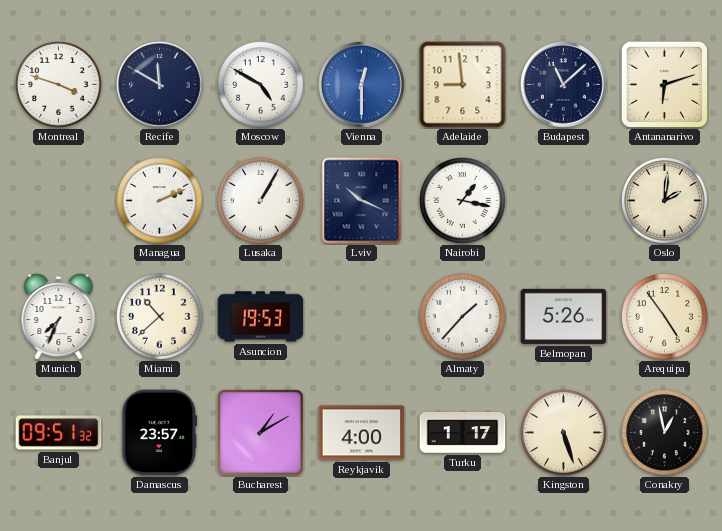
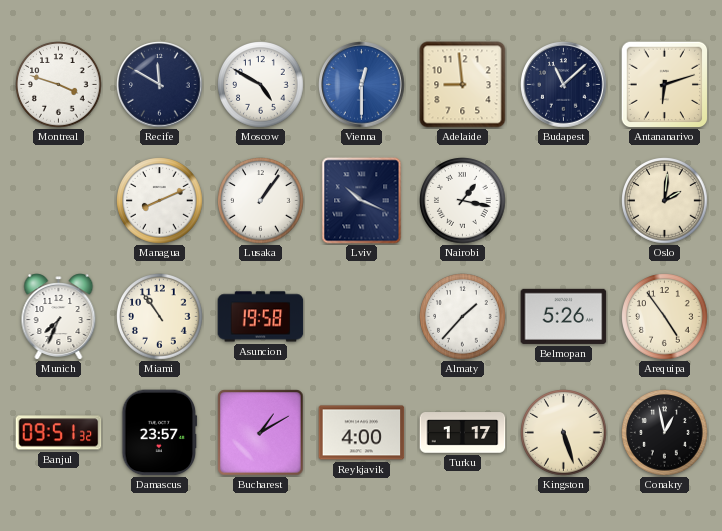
Managua: 2:11 -> 8:11
Lusaka: 1:05 -> 1:06
Miami: 10:38 -> 10:54
Asuncion: 19:53 -> 19:58
